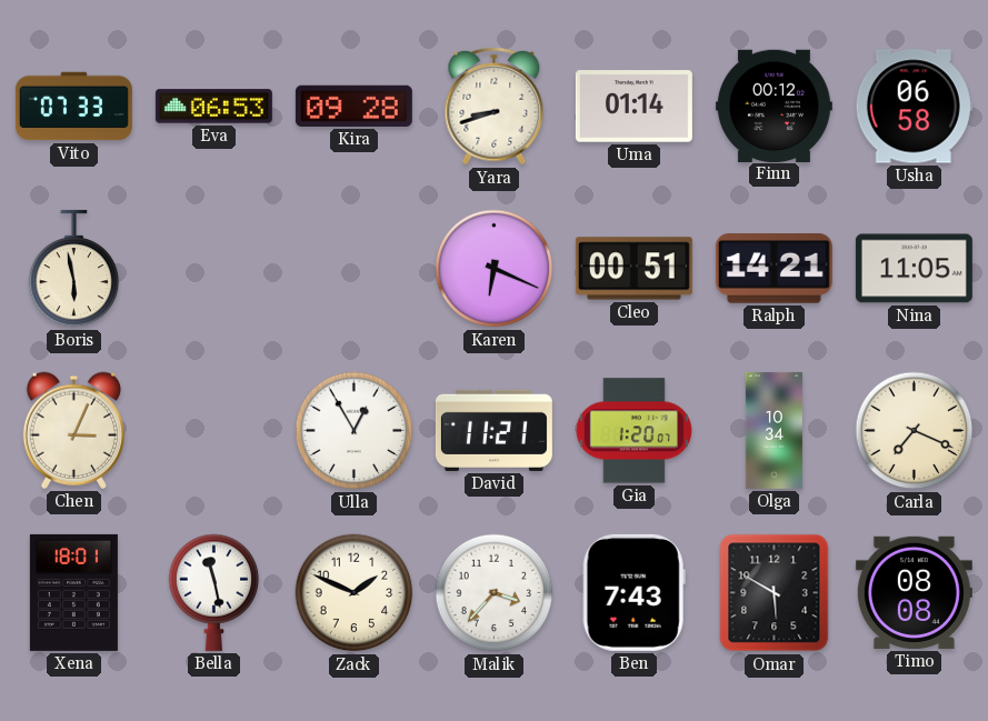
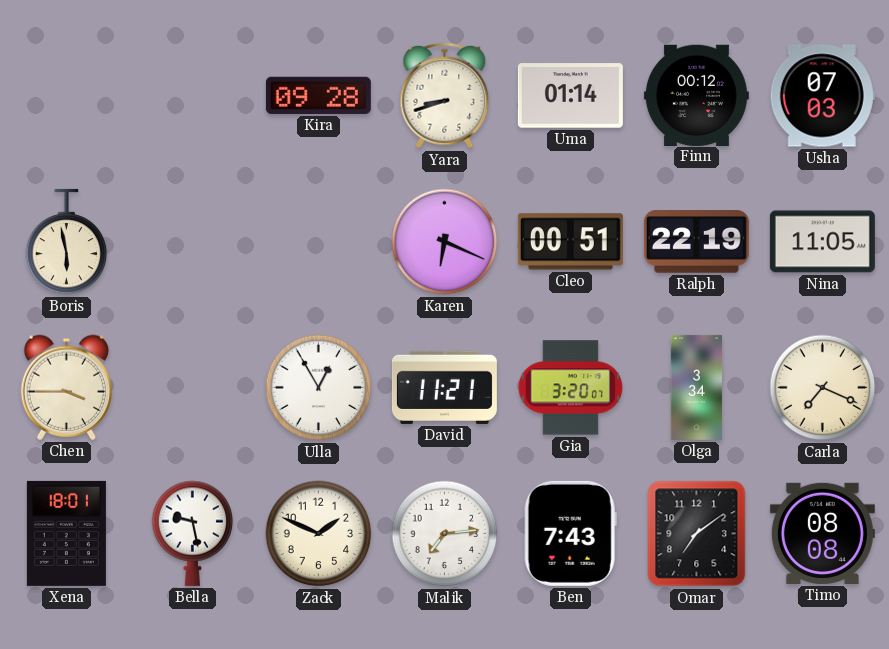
Vito: 07:33 -> none
Eva: 06:53 -> none
Usha: 06:58 -> 07:03
Ralph: 14:21 -> 22:19
Chen: 3:04 -> 3:45
Gia: 1:20 -> 3:20
Olga: 10:34 -> 3:34
Bella: 11:28 -> 9:28
Malik: 3:37 -> 7:14
Omar: 5:50 -> 7:09
